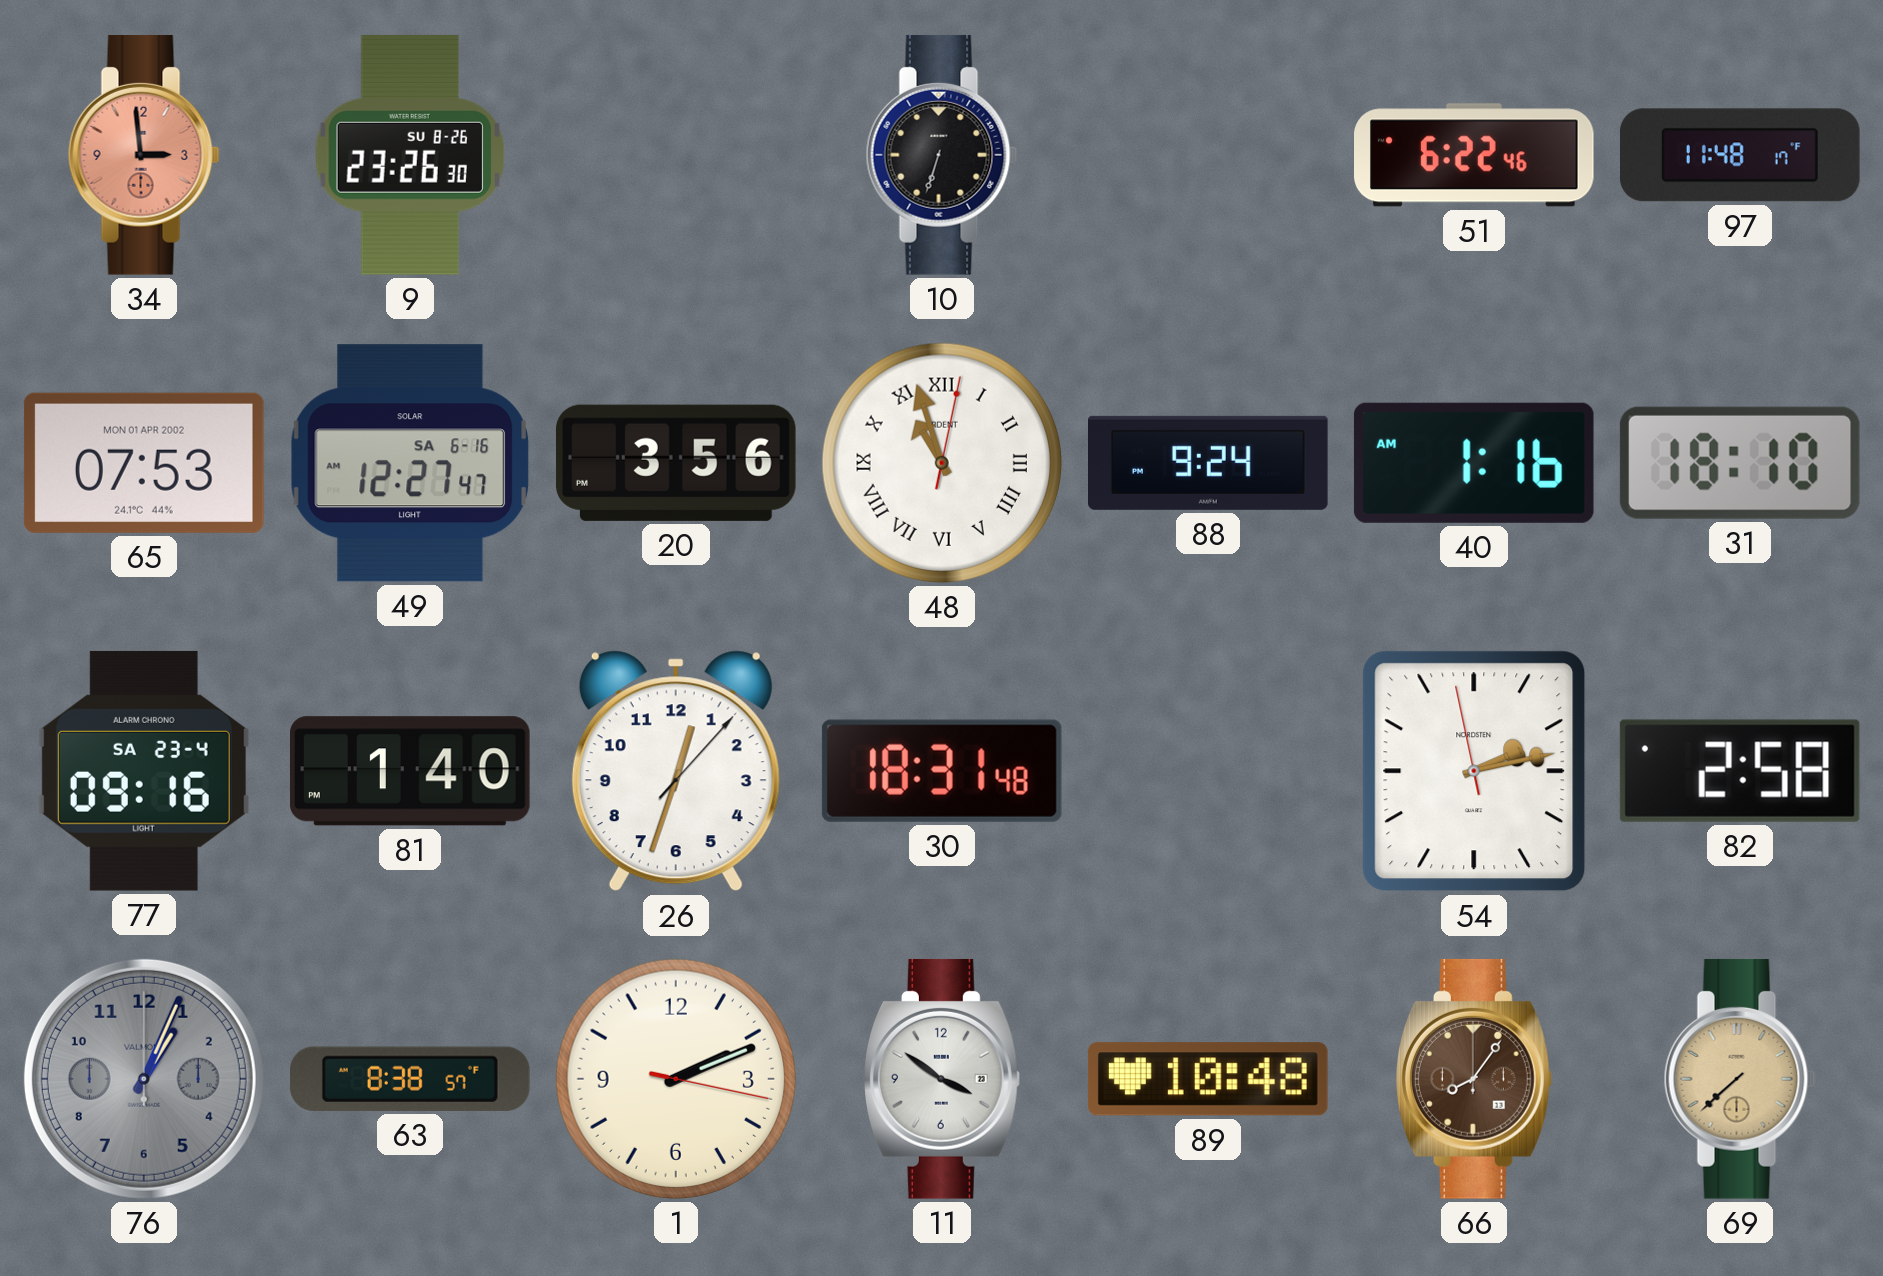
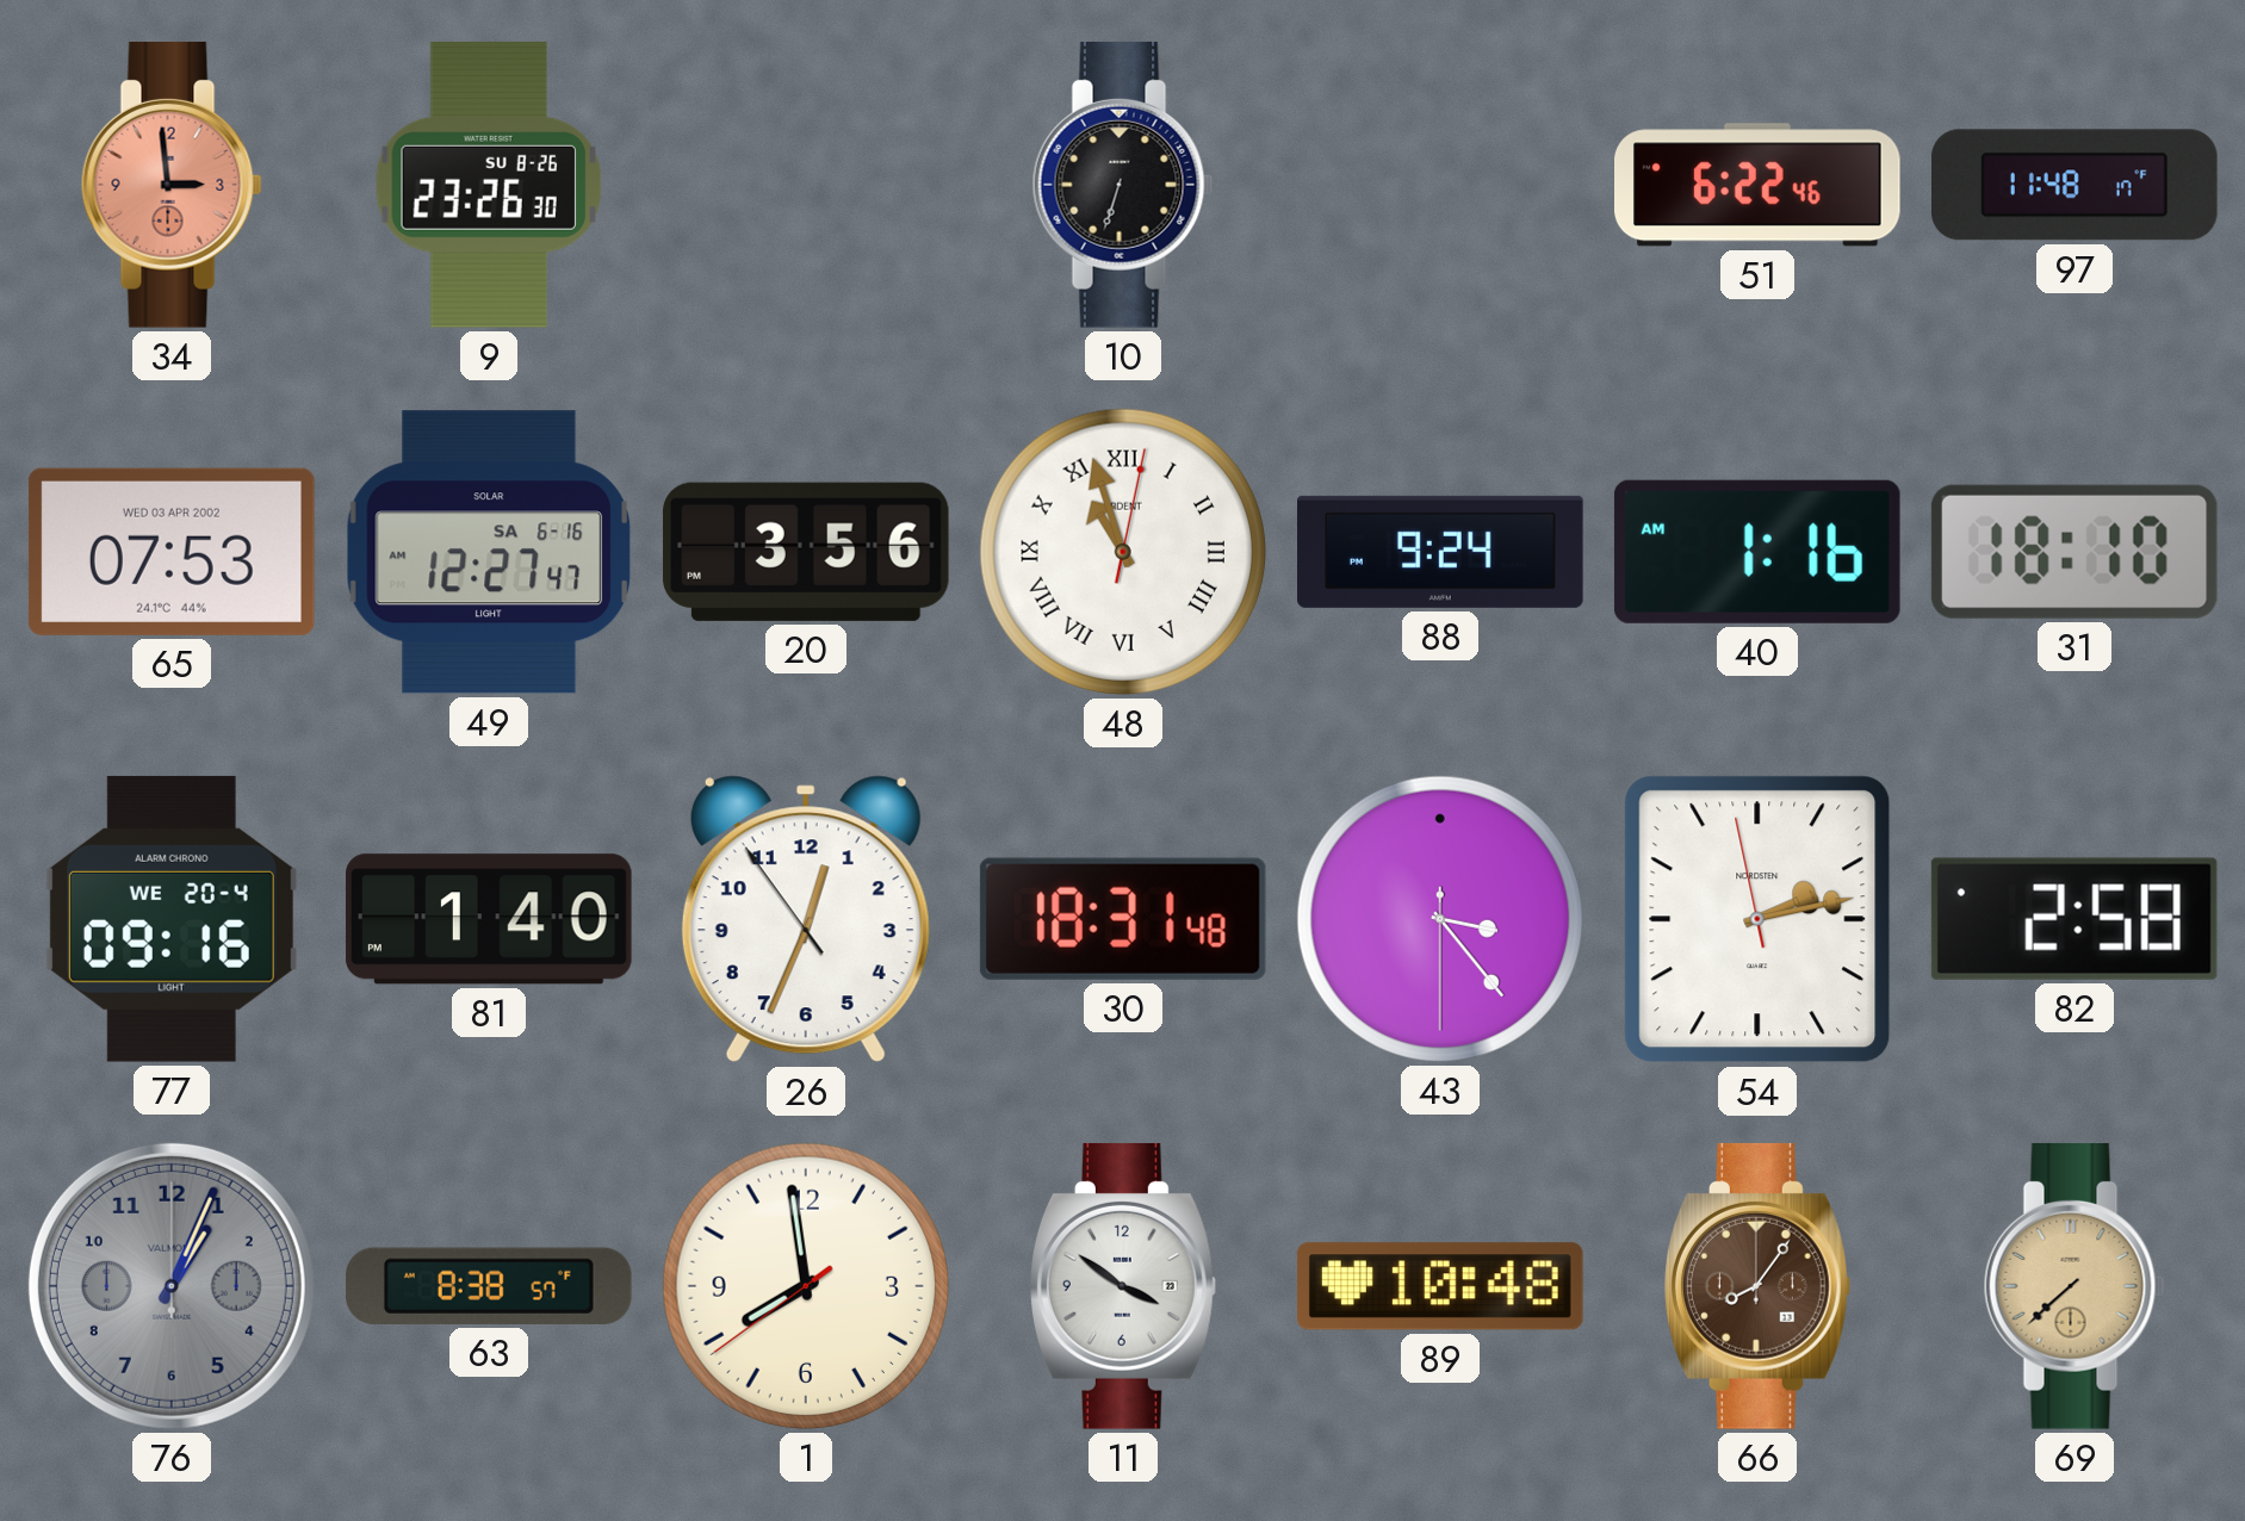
65 date: MON 01 APR 2002 -> WED 03 APR 2002
77 date: SA 23-4 -> WE 20-4
26: 12:33:07 -> 12:33:54
43: none -> 3:23
1: 2:11 -> 7:58
